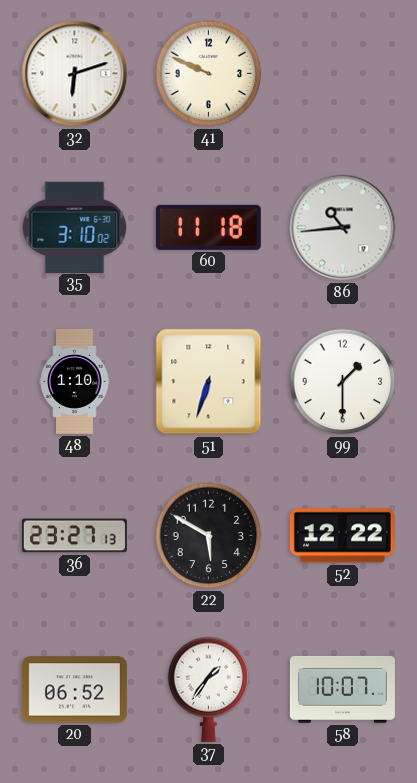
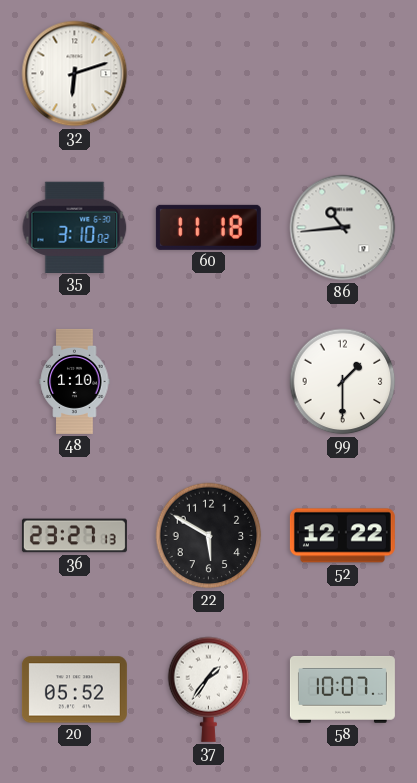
41: 9:49 -> none
51: 6:33 -> none
20: 06:52 -> 05:52
